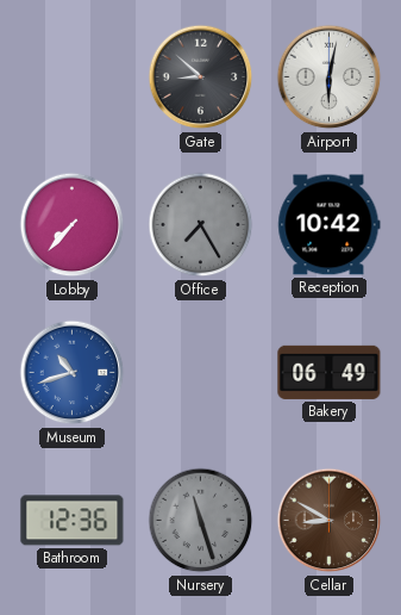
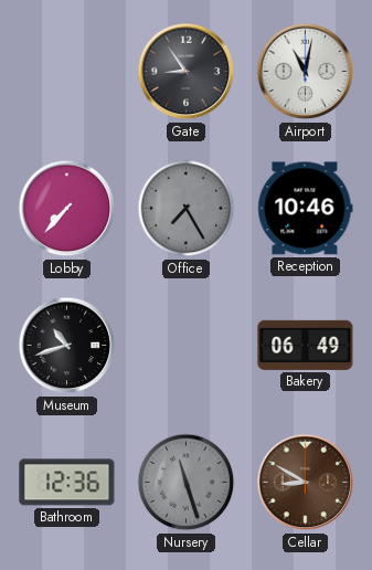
Gate: 8:52 -> 8:54
Airport: 6:02 -> 11:02
Reception: 10:42 -> 10:46
Museum dial: blue -> black
